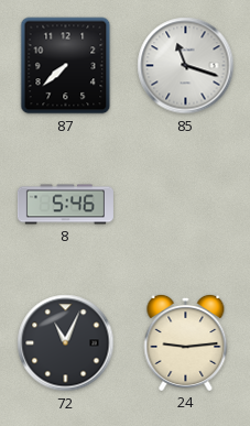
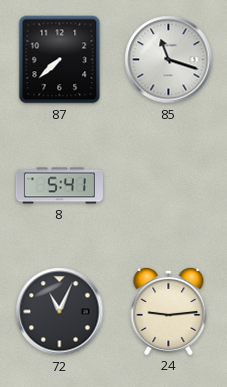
8: 5:46 -> 5:41
